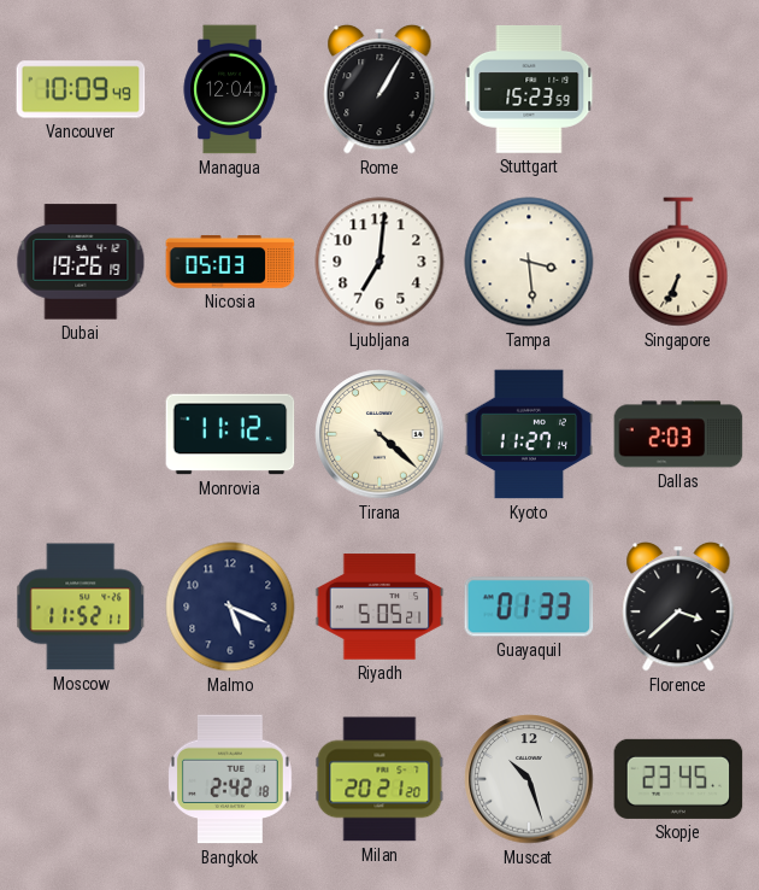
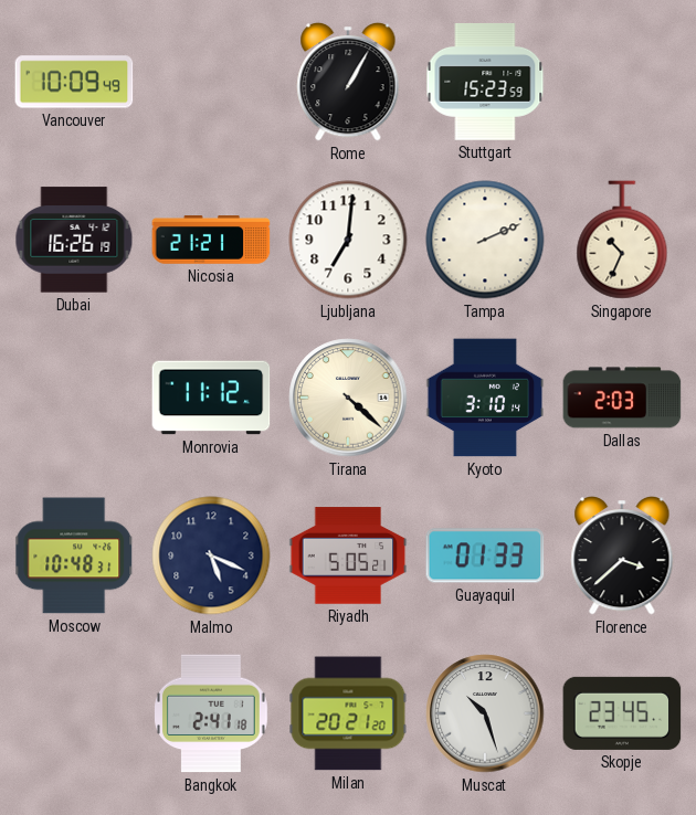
Managua: 12:04 -> none
Dubai: 19:26 -> 16:26
Nicosia: 05:03 -> 21:21
Tampa: 3:29 -> 2:11
Singapore: 6:34 -> 10:34
Kyoto: 11:27 -> 3:10
Moscow: 11:52 -> 10:48
Bangkok: 2:42 -> 2:41
